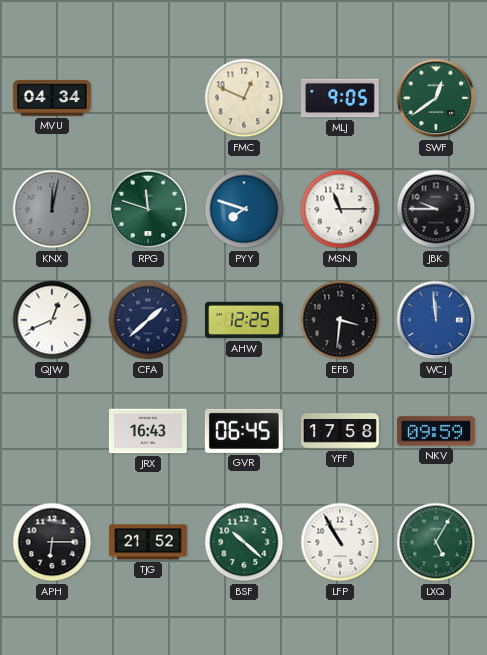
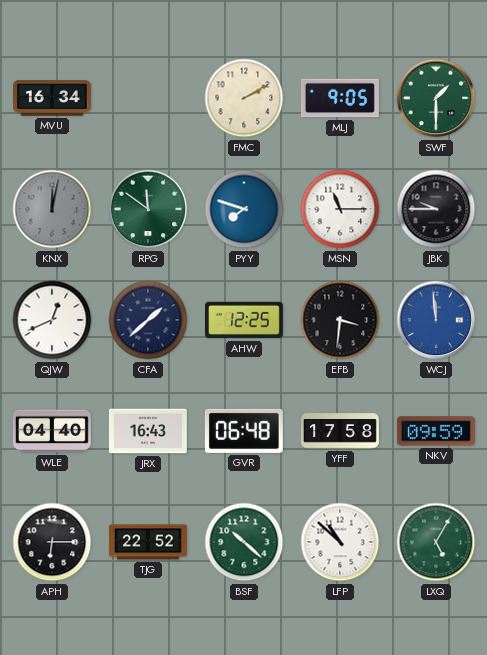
MVU: 04:34 -> 16:34
FMC: 12:49 -> 2:10
SWF: 12:39 -> 1:30
RPG: 11:48 -> 11:51
WLE: none -> 04:40
GVR: 06:45 -> 06:48
TJG: 21:52 -> 22:52
LFP: 10:55 -> 10:52
